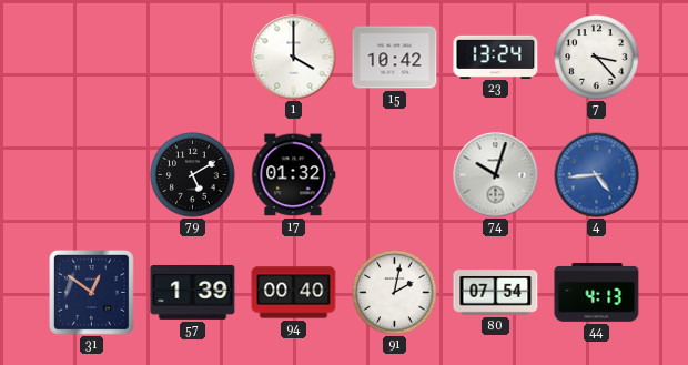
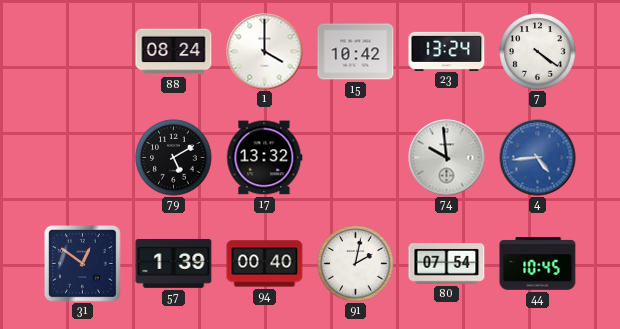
88: none -> 08:24
7: 3:23 -> 4:21
17: 01:32 -> 13:32
74: 10:03 -> 9:59
44: 4:13 -> 10:45
